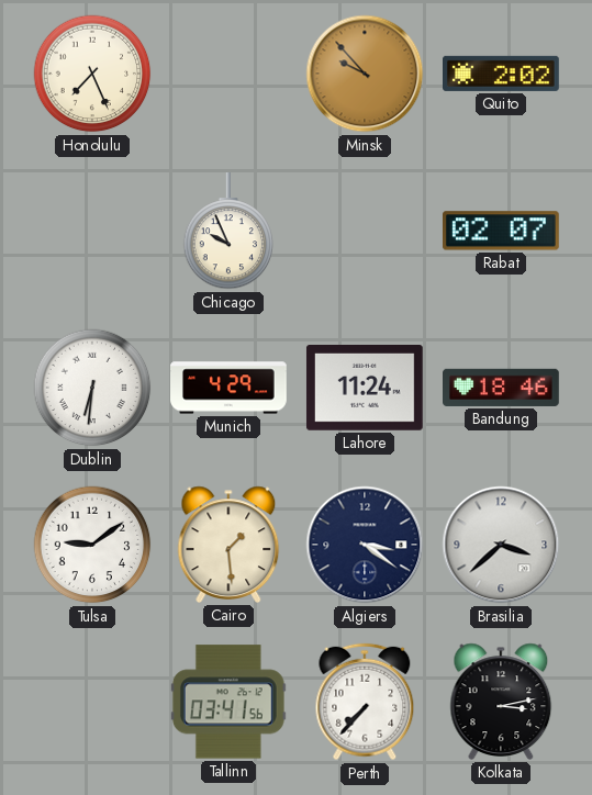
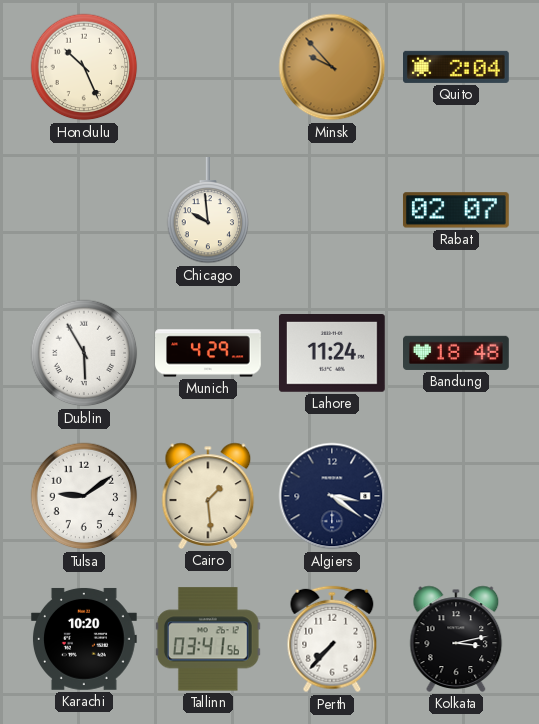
Honolulu: 7:26 -> 10:26
Quito: 2:02 -> 2:04
Chicago: 9:56 -> 9:59
Dublin: 6:31 -> 5:55
Bandung: 18:46 -> 18:48
Brasilia: 3:38 -> none
Karachi: none -> 10:20
